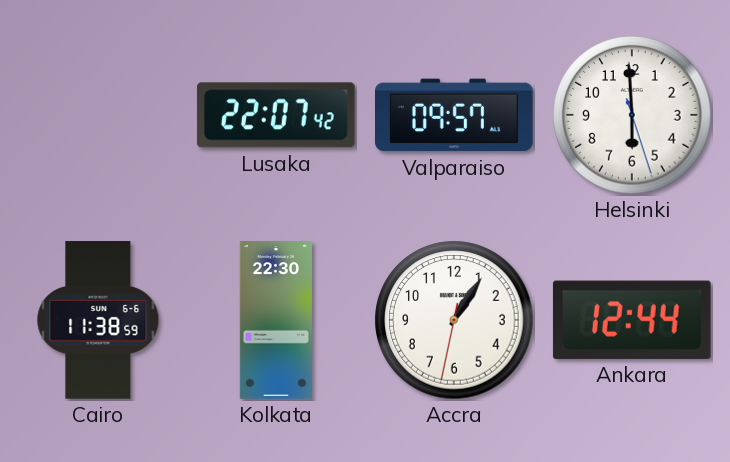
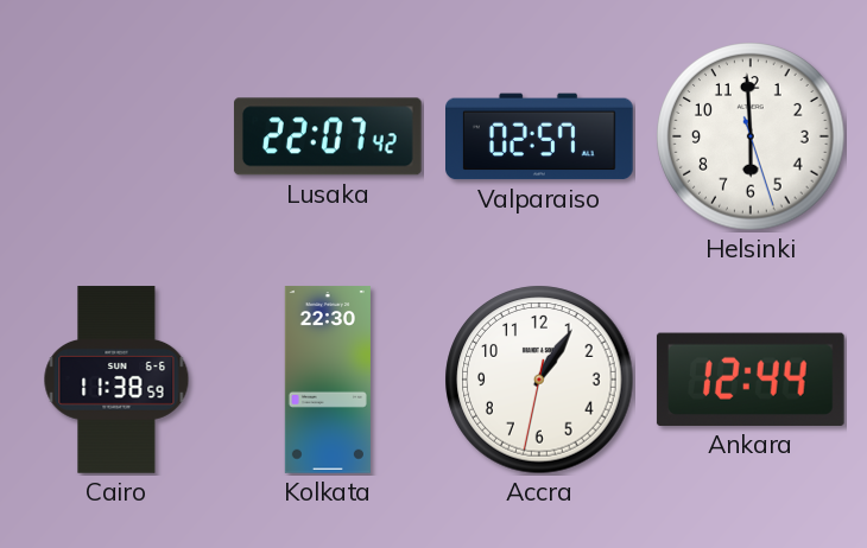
Valparaiso: 09:57 -> 02:57
